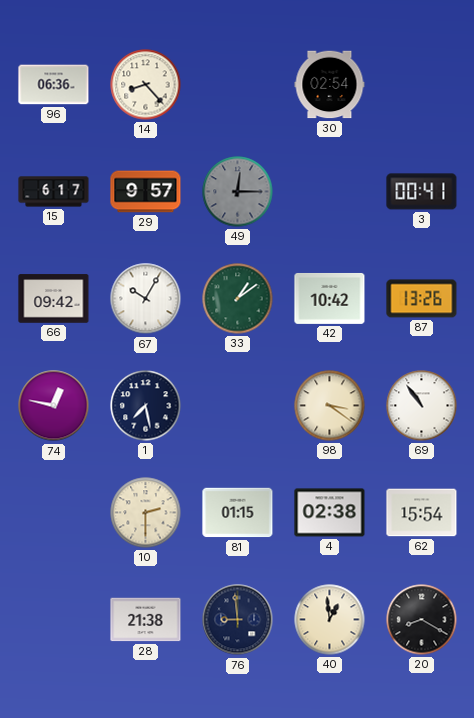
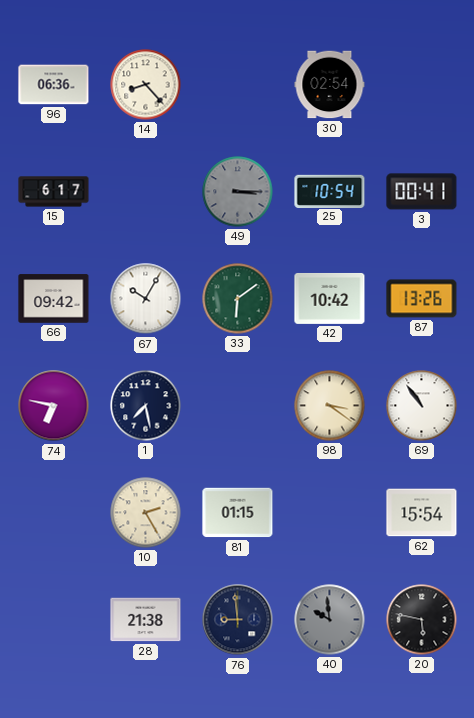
29: 9:57 -> none
49: 12:15 -> 3:15
25: none -> 10:54
33: 1:09 -> 6:09
74: 12:47 -> 6:47
10: 2:30 -> 2:25
4: 02:38 -> none
40: 12:59 -> 9:59
40 dial: cream -> grey
20: 8:20 -> 5:47
